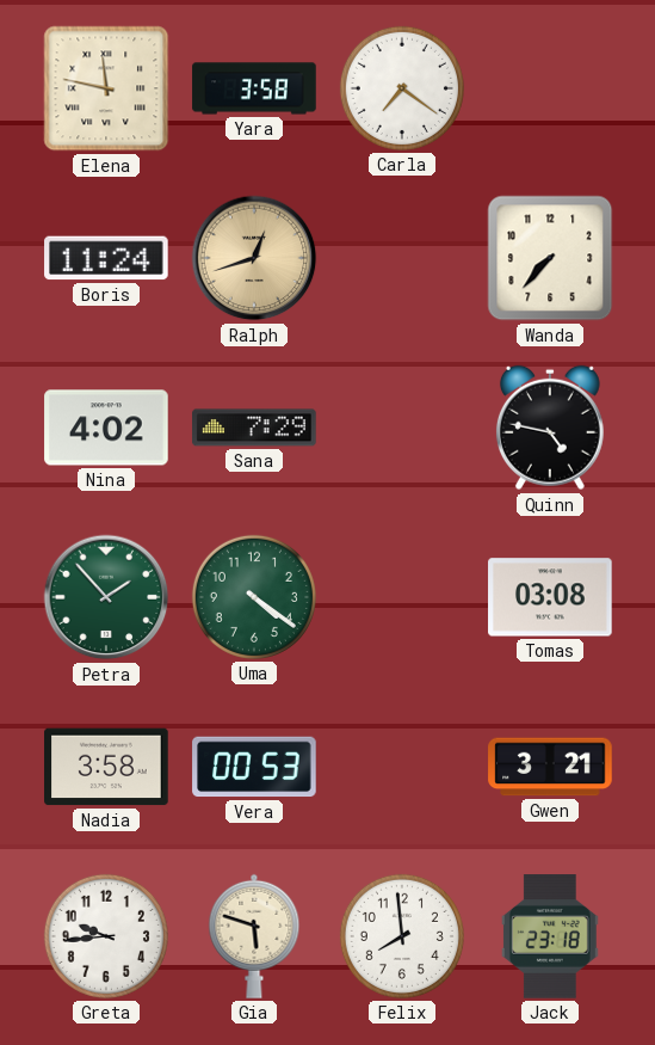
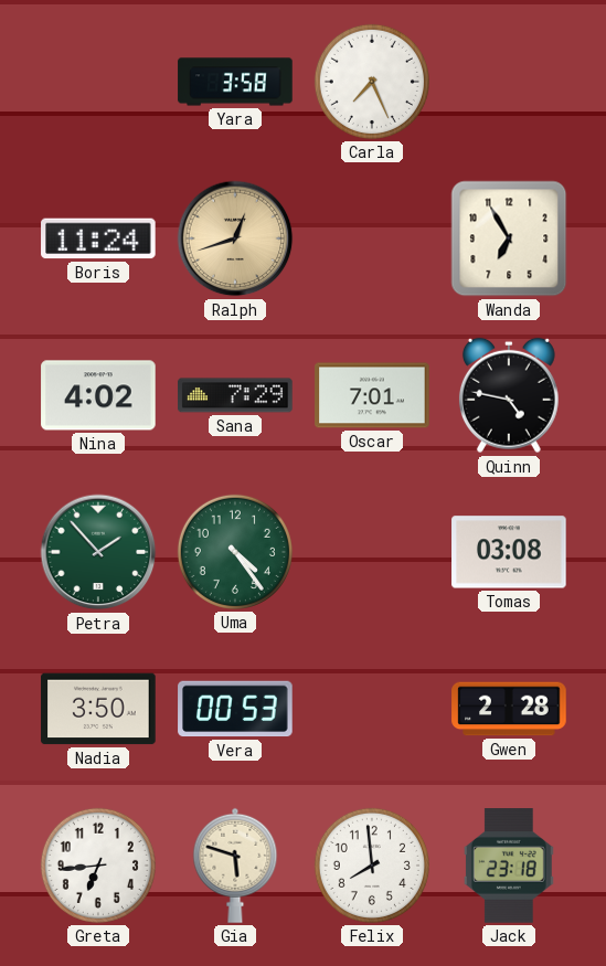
Elena: 11:47 -> none
Carla: 7:21 -> 7:26
Wanda: 7:37 -> 6:55
Oscar: none -> 7:01
Uma: 4:21 -> 4:24
Nadia: 3:58 -> 3:50
Gwen: 3:21 -> 2:28
Greta: 9:44 -> 6:44
